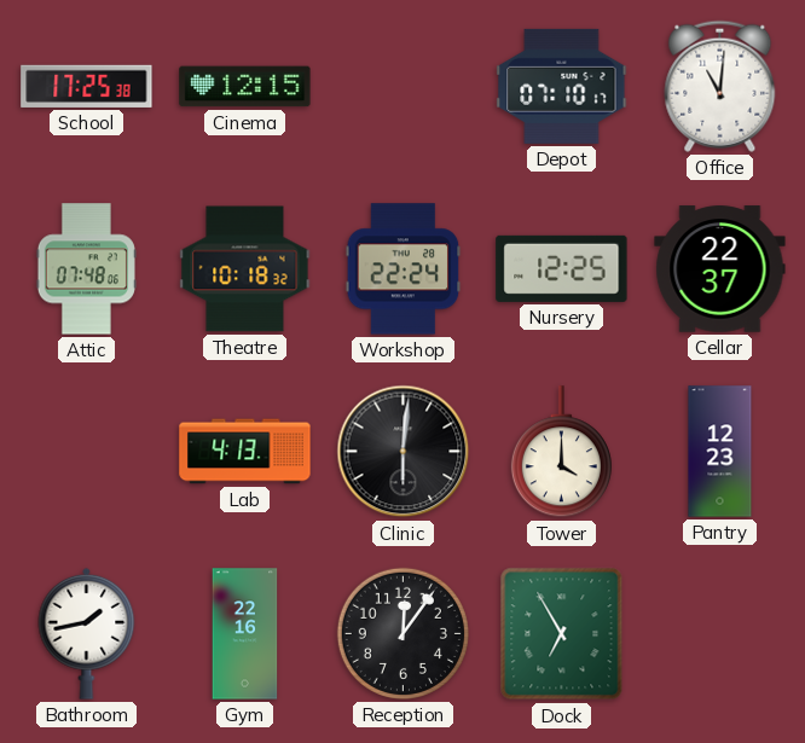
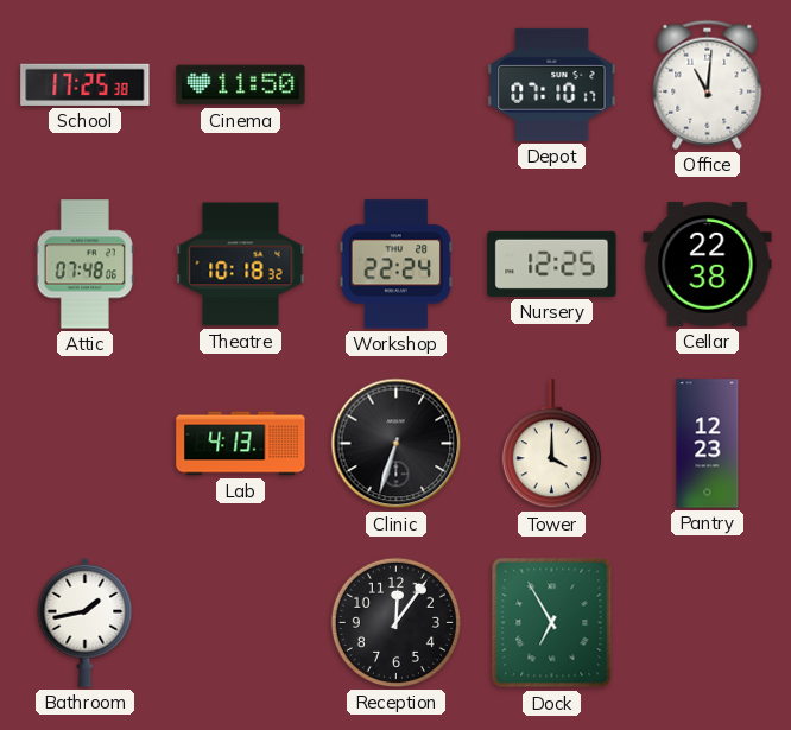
Cinema: 12:15 -> 11:50
Cellar: 22:37 -> 22:38
Clinic: 6:01 -> 6:33
Gym: 22:16 -> none
